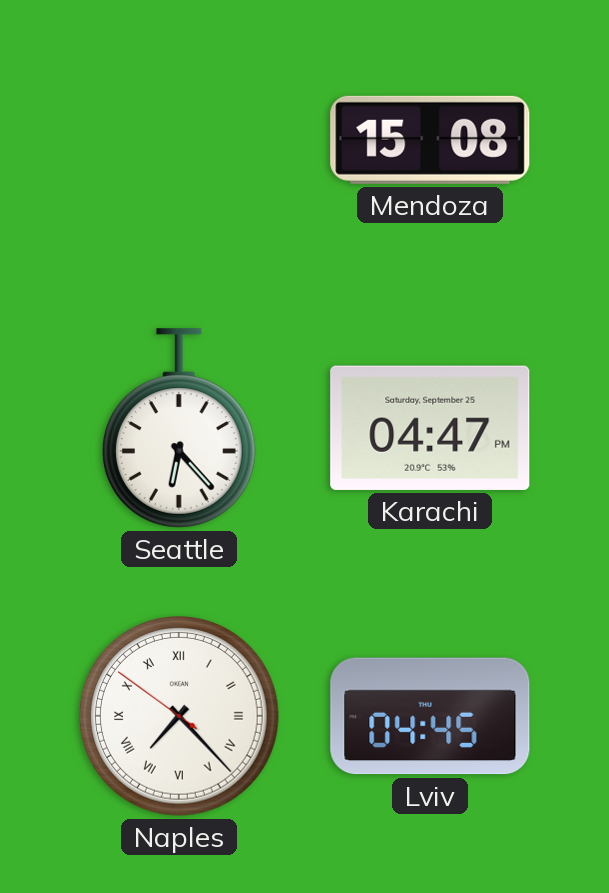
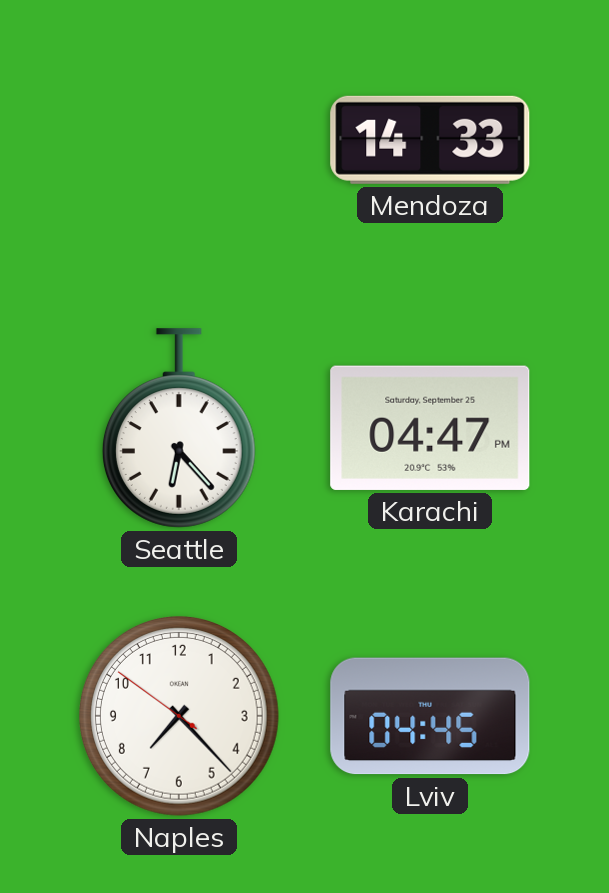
Mendoza: 15:08 -> 14:33
Naples numerals: Roman -> Arabic
